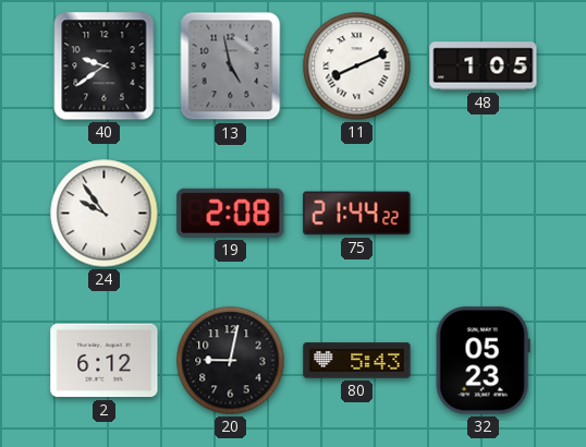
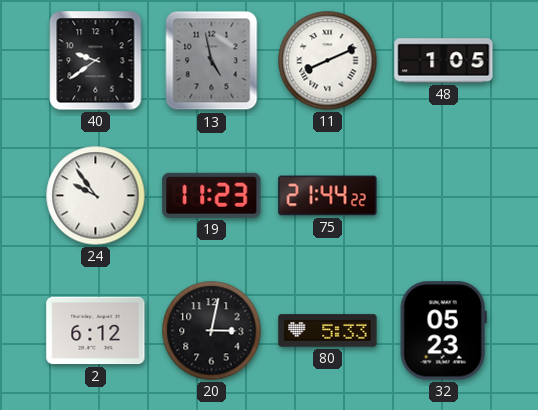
19: 2:08 -> 11:23
20: 9:02 -> 3:02
80: 5:43 -> 5:33
